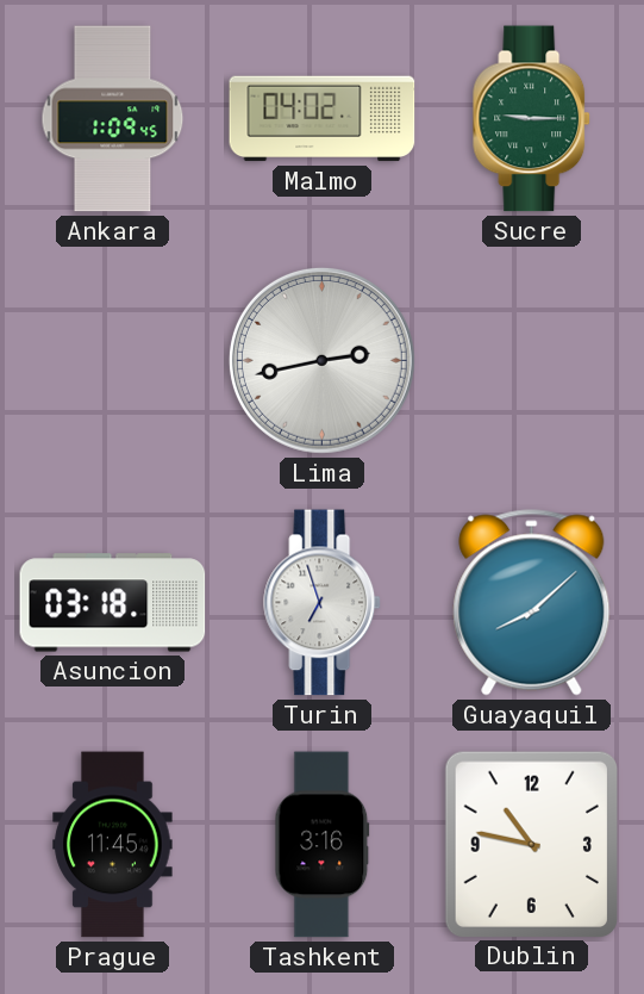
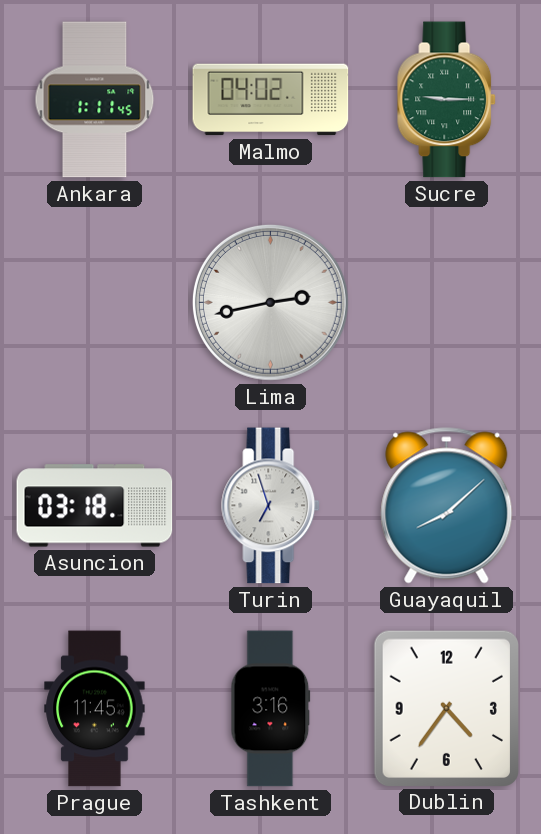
Ankara: 1:09 -> 1:11
Dublin: 10:47 -> 4:36
